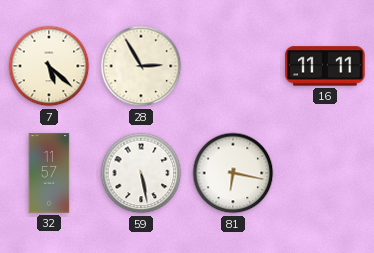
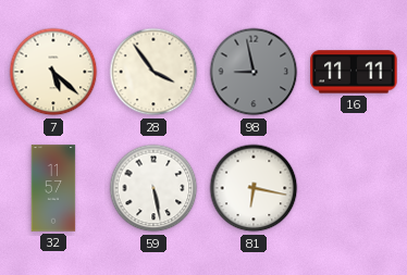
28: 2:55 -> 3:54
98: none -> 8:58
